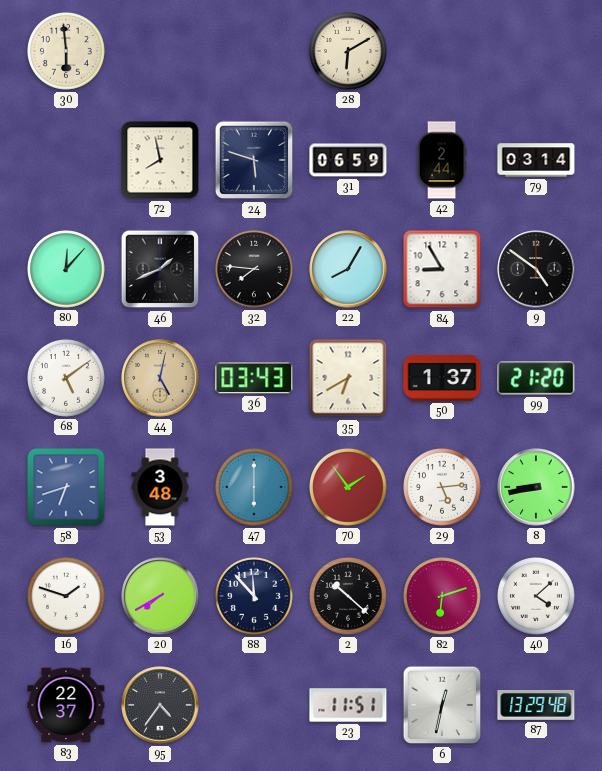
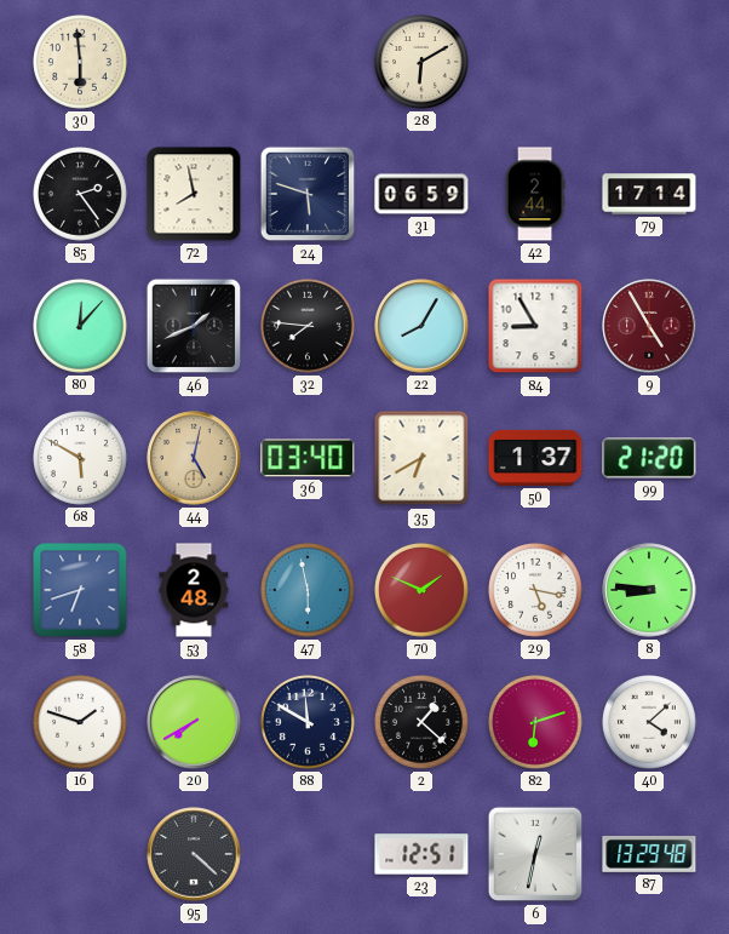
85: none -> 2:24
79: 03:14 -> 17:14
9: 4:51 -> 4:55
9 dial: black -> burgundy
68: 5:09 -> 5:50
36: 03:43 -> 03:40
53: 3:48 -> 2:48
47: 6:00 -> 5:58
70: 1:54 -> 1:49
29: 5:14 -> 5:17
8: 8:43 -> 8:46
88: 11:53 -> 11:50
2: 10:22 -> 1:22
83: 22:37 -> none
95: 4:36 -> 4:22
23: 11:51 -> 12:51
